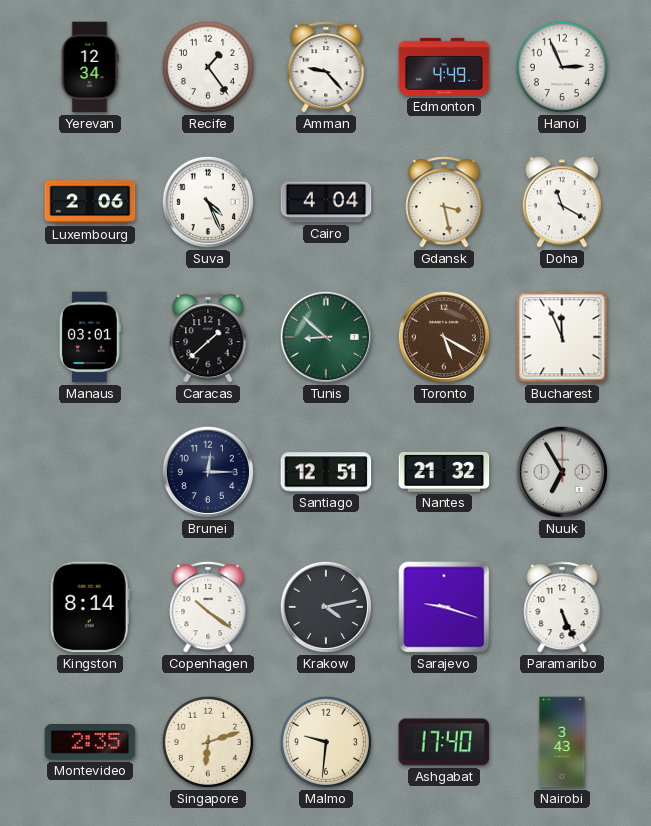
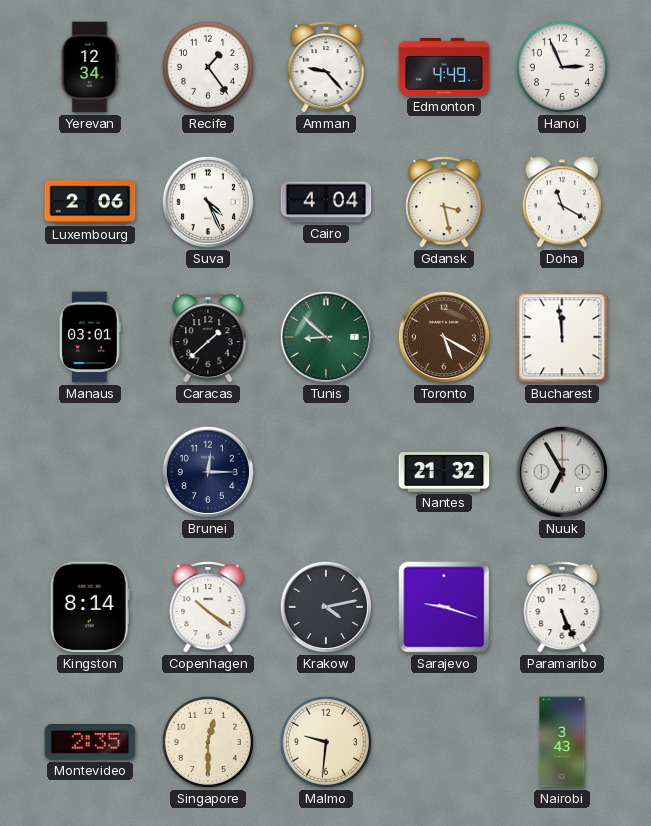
Bucharest: 11:56 -> 11:59
Santiago: 12:51 -> none
Singapore: 6:12 -> 12:30
Ashgabat: 17:40 -> none
